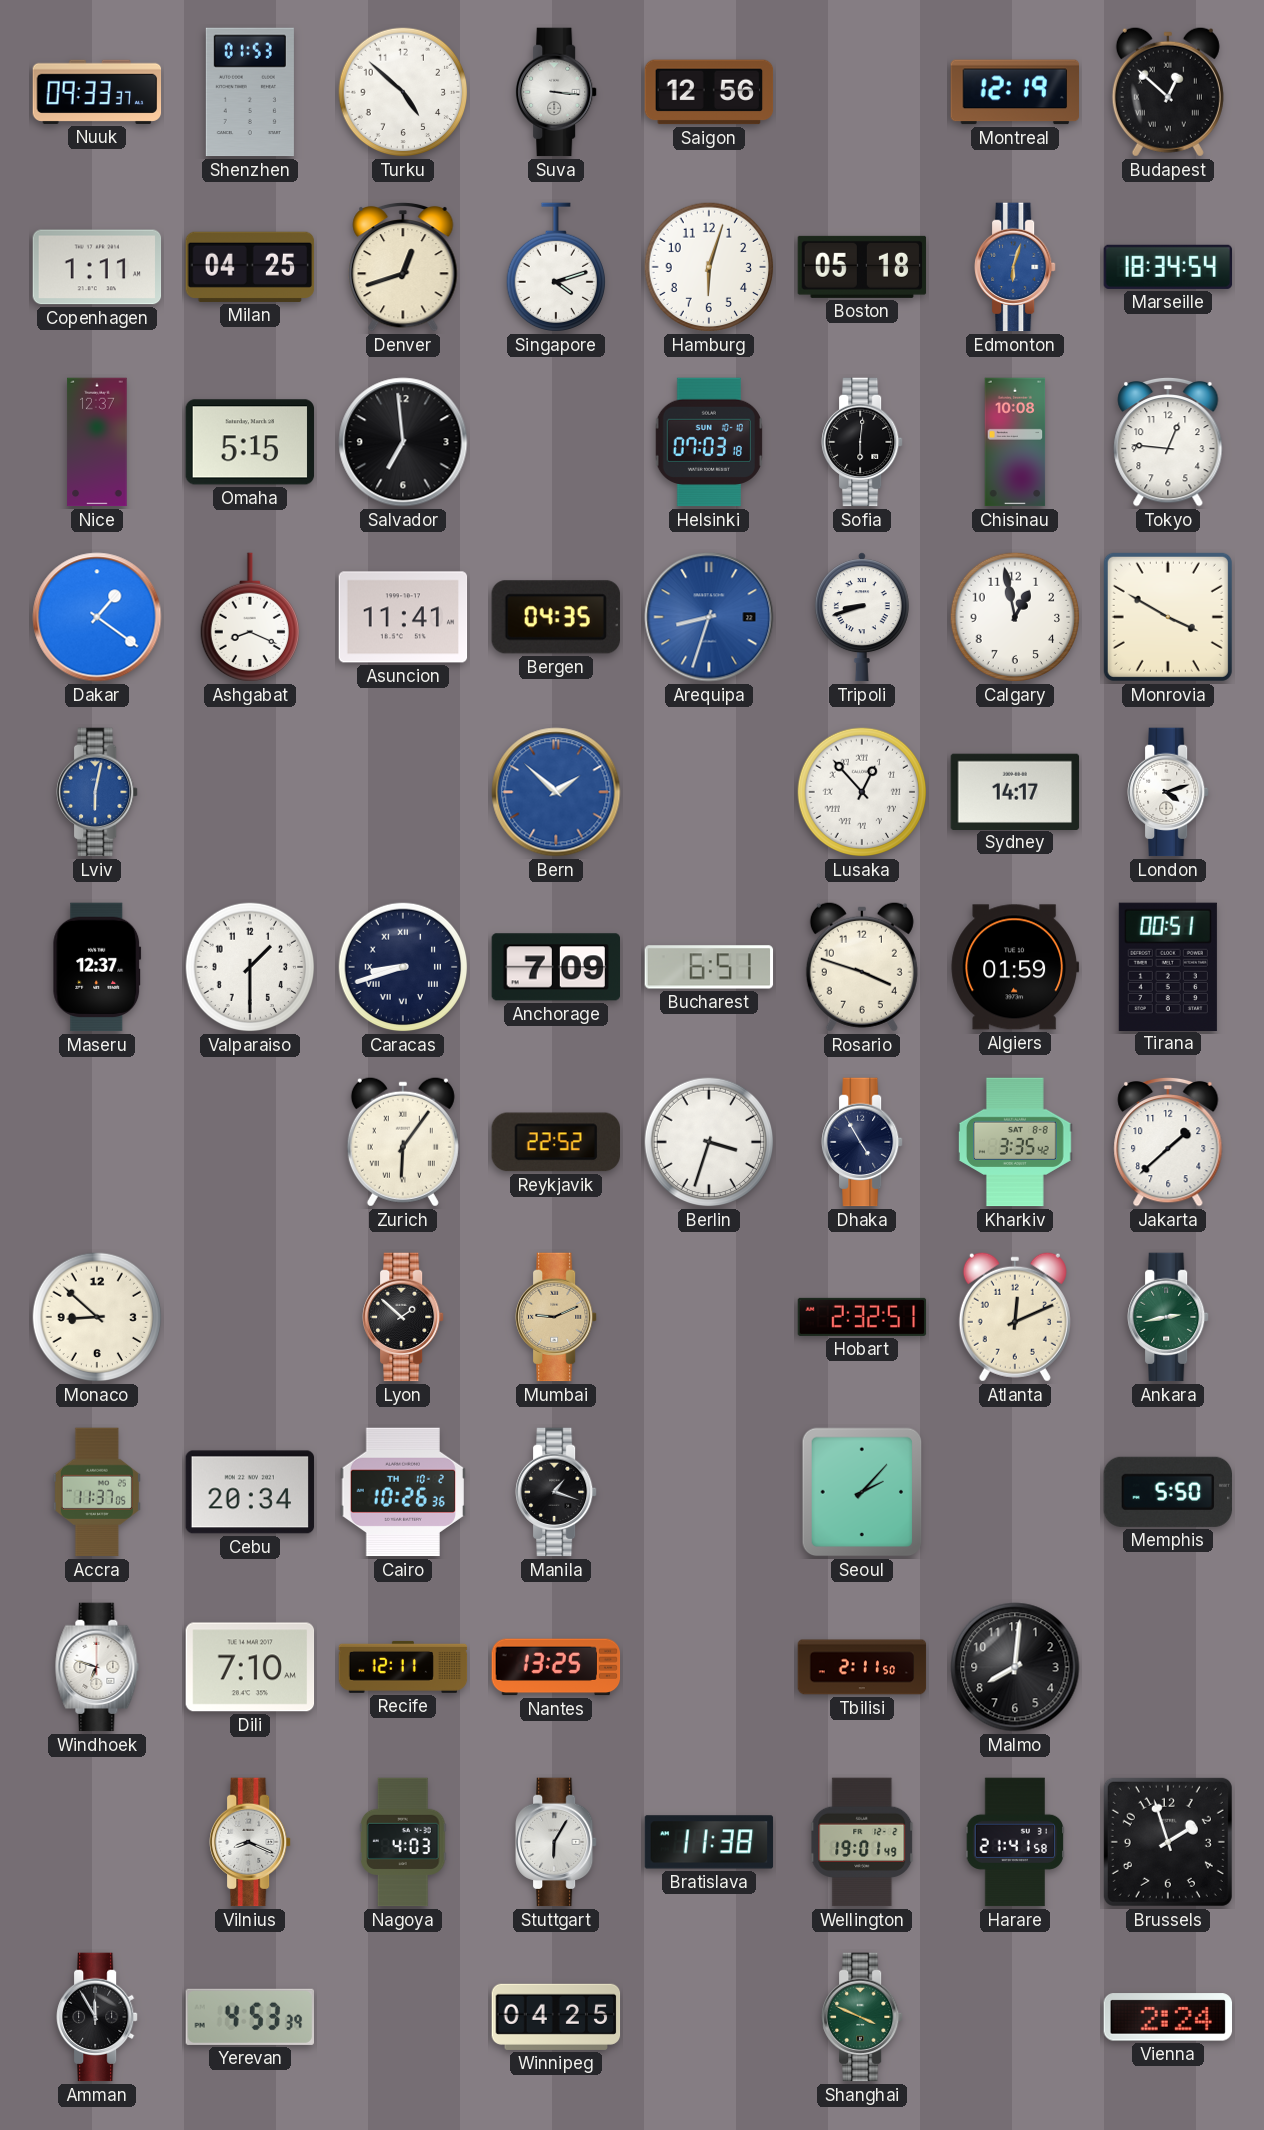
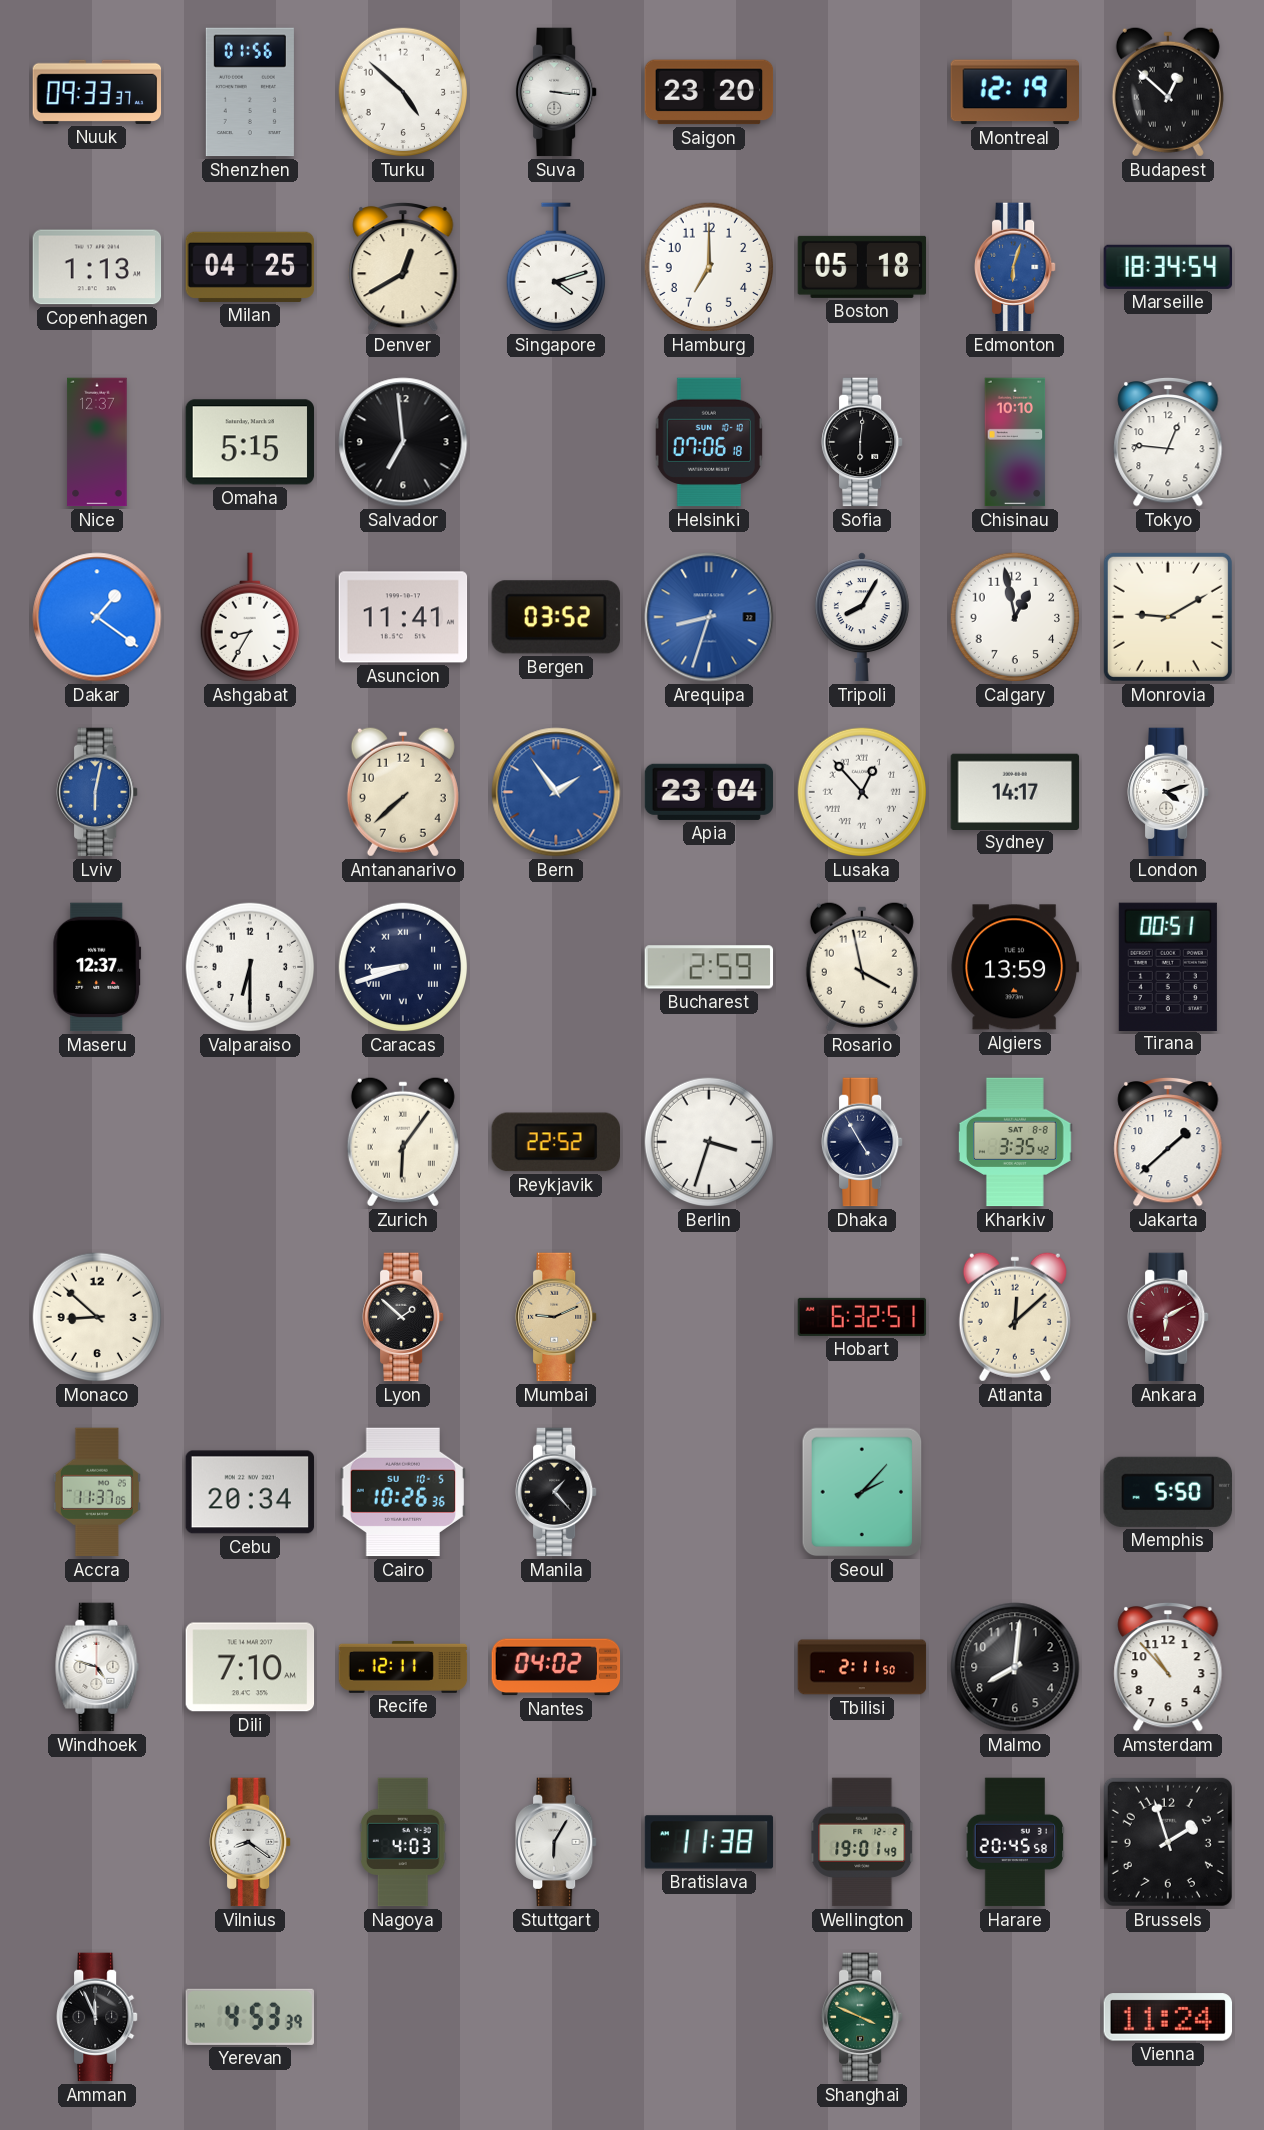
Shenzhen: 01:53 -> 01:56
Saigon: 12:56 -> 23:20
Copenhagen: 1:11 -> 1:13
Denver: 12:42 -> 12:40
Hamburg: 6:03 -> 7:00
Helsinki: 07:03 -> 07:06
Chisinau: 10:08 -> 10:10
Ashgabat: 8:19 -> 8:35
Bergen: 04:35 -> 03:52
Tripoli: 8:42 -> 8:05
Monrovia: 3:50 -> 9:10
Antananarivo: none -> 7:38
Bern: 1:52 -> 1:54
Apia: none -> 23:04
Valparaiso: 1:30 -> 6:30
Anchorage: 7:09 -> none
Bucharest: 6:51 -> 2:59
Rosario: 3:48 -> 3:58
Algiers: 01:59 -> 13:59
Hobart: 2:32 -> 6:32
Atlanta: 12:11 -> 12:08
Ankara: 2:43 -> 6:10
Ankara dial: green -> burgundy
Cairo date: TH 10-2 -> SU 10-5
Manila: 1:18 -> 1:23
Windhoek: 6:48 -> 4:48
Nantes: 13:25 -> 04:02
Amsterdam: none -> 10:53
Vilnius: 8:19 -> 8:21
Harare: 21:41 -> 20:45
Amman: 11:55 -> 11:56
Winnipeg: 04:25 -> none
Vienna: 2:24 -> 11:24
